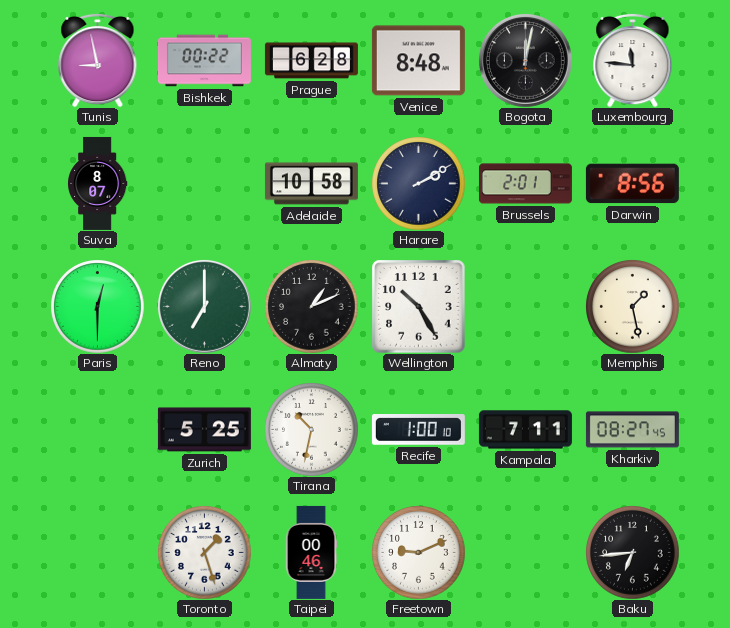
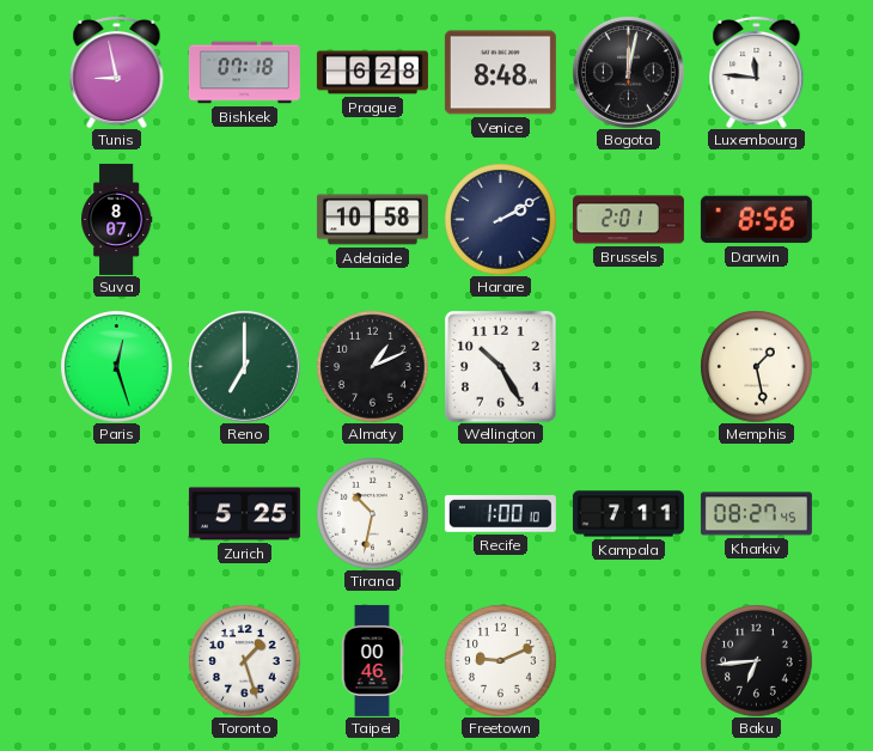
Bishkek: 00:22 -> 07:18
Paris: 12:30 -> 12:27
